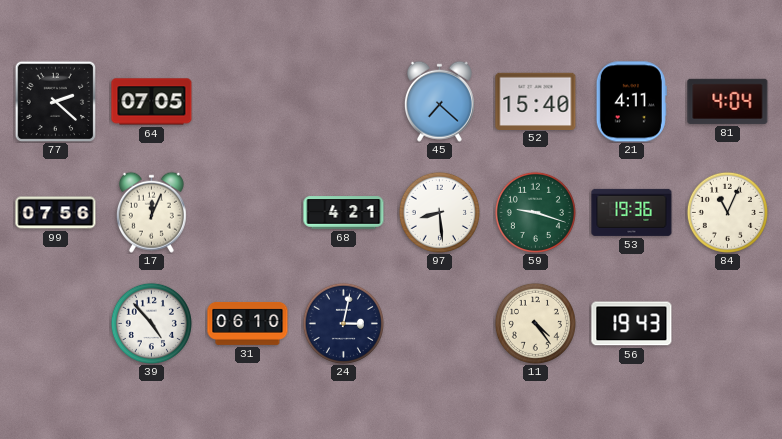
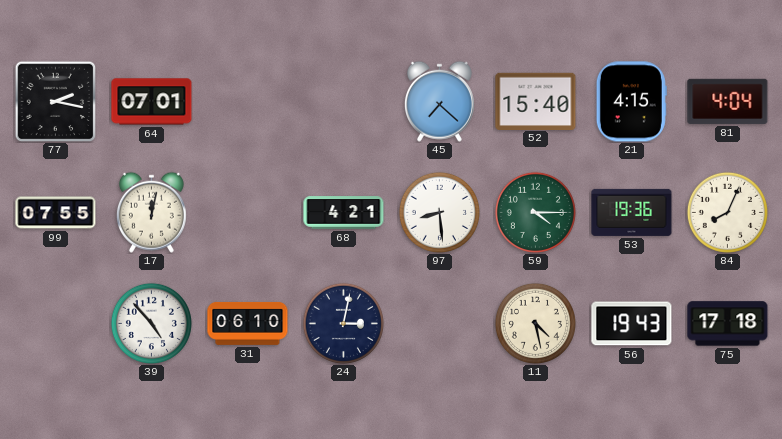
77: 2:22 -> 2:17
64: 07:05 -> 07:01
21: 4:11 -> 4:15
99: 07:56 -> 07:55
17: 12:04 -> 12:02
59: 9:18 -> 4:15
84: 11:04 -> 8:04
11: 4:24 -> 4:28
75: none -> 17:18
